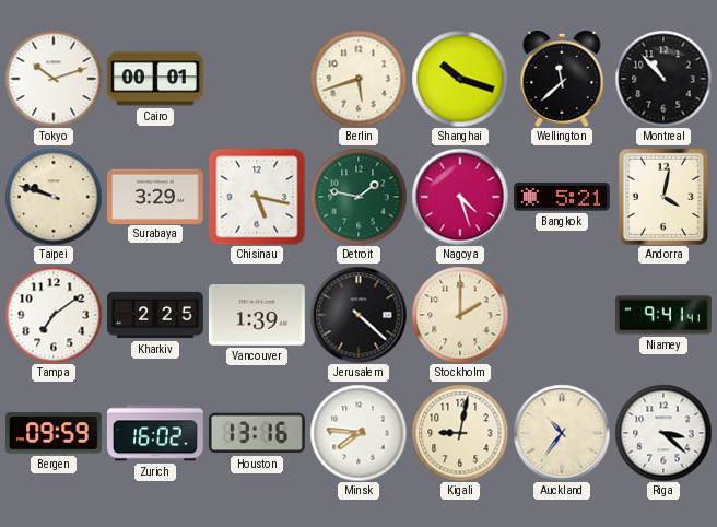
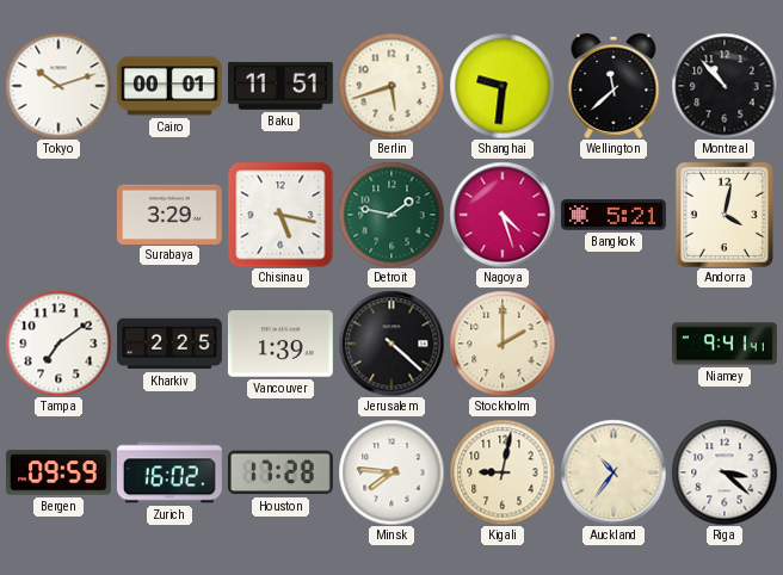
Baku: none -> 11:51
Shanghai: 10:18 -> 9:31
Taipei: 9:48 -> none
Houston: 13:16 -> 17:28
